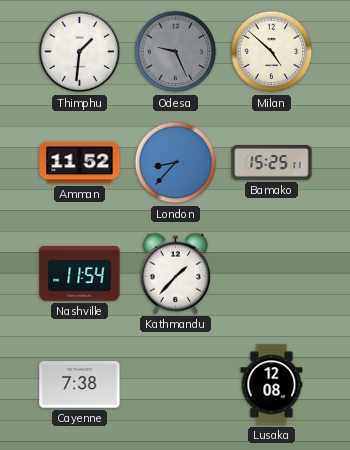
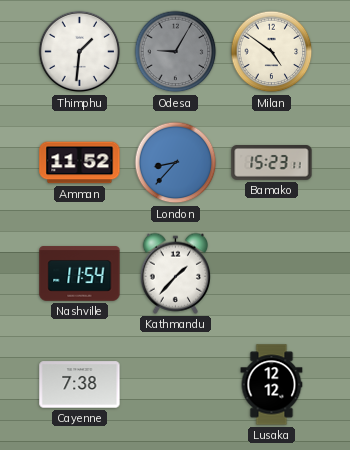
Odesa: 9:26 -> 9:05
Milan: 4:52 -> 4:51
Bamako: 15:25 -> 15:23
Lusaka: 12:08 -> 12:12
